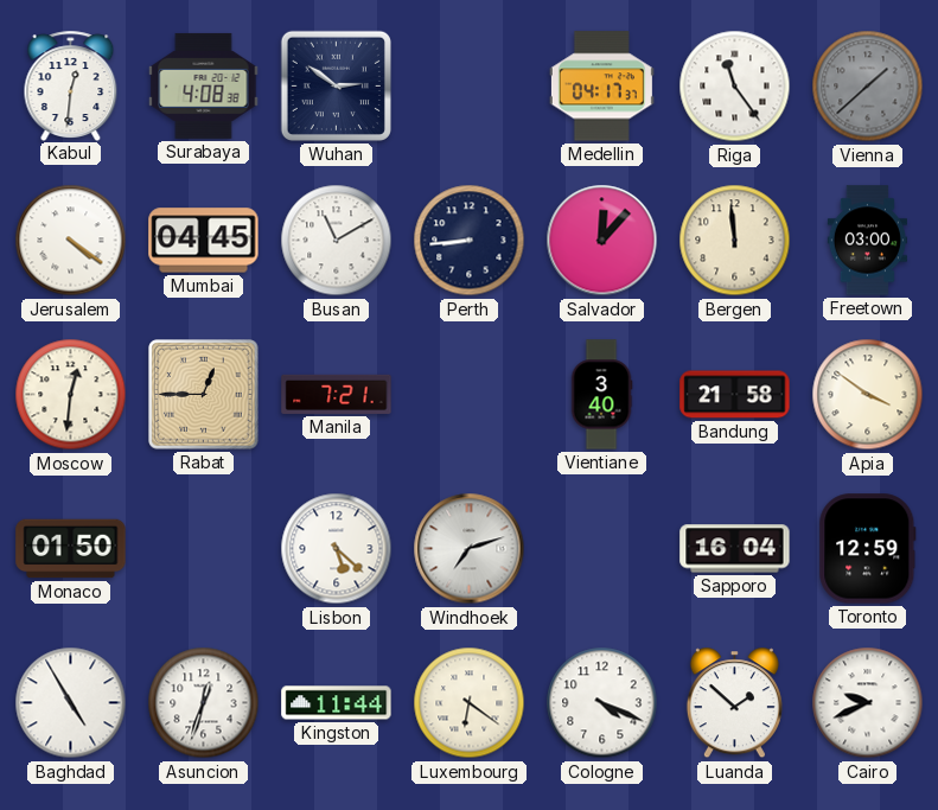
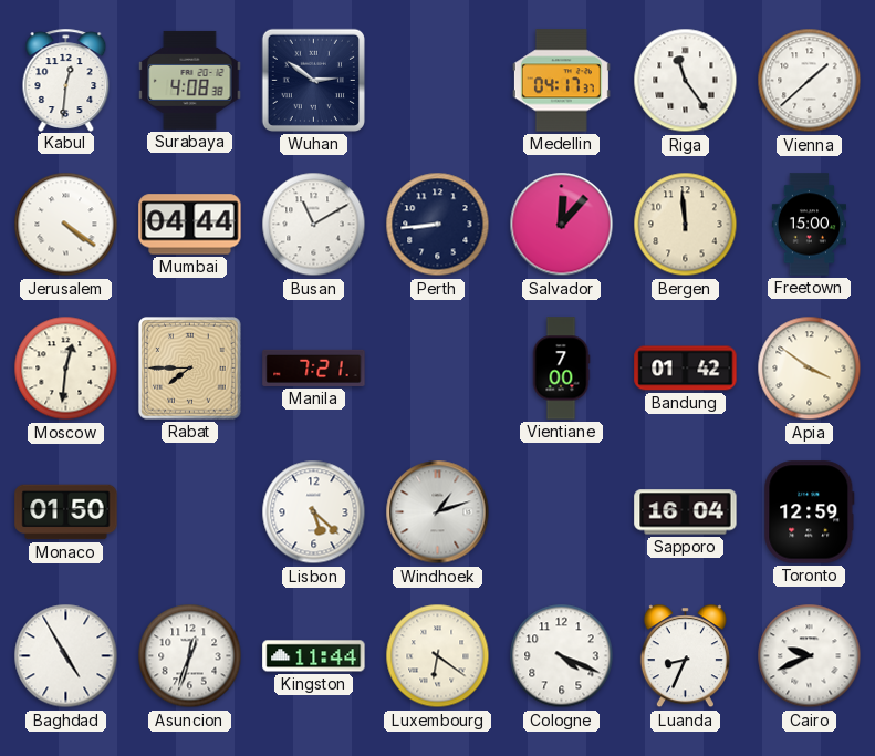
Vienna dial: grey -> white
Mumbai: 04:45 -> 04:44
Freetown: 03:00 -> 15:00
Rabat: 12:45 -> 7:45
Vientiane: 3:40 -> 7:00
Bandung: 21:58 -> 01:42
Windhoek: 7:12 -> 1:12
Luanda: 1:52 -> 8:34
